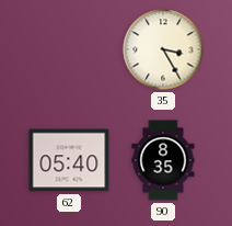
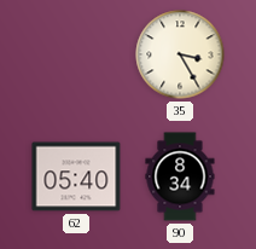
90: 8:35 -> 8:34
